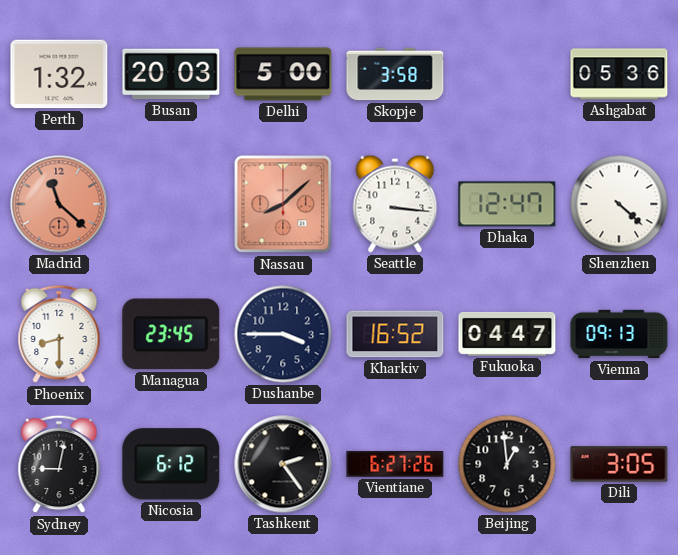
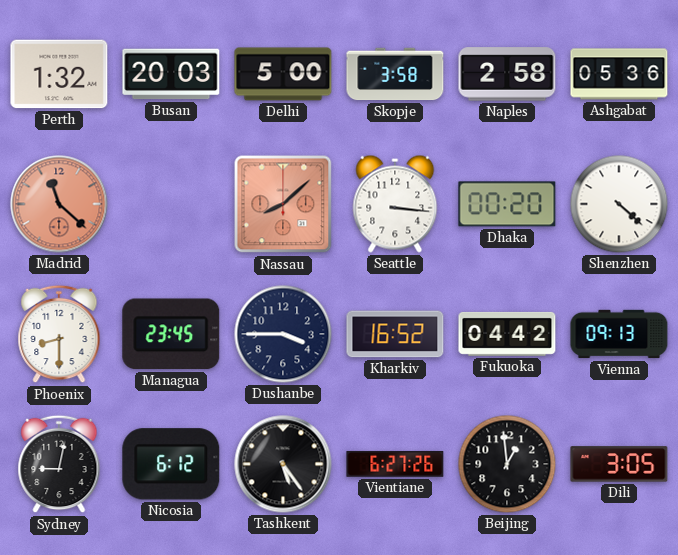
Naples: none -> 2:58
Dhaka: 12:47 -> 00:20
Fukuoka: 04:47 -> 04:42
Tashkent: 2:24 -> 5:24
